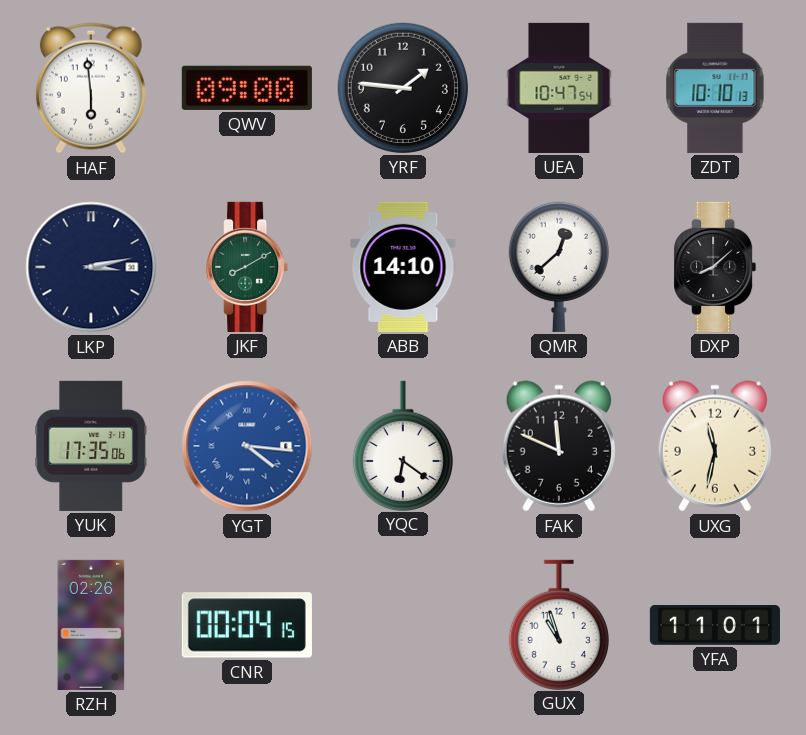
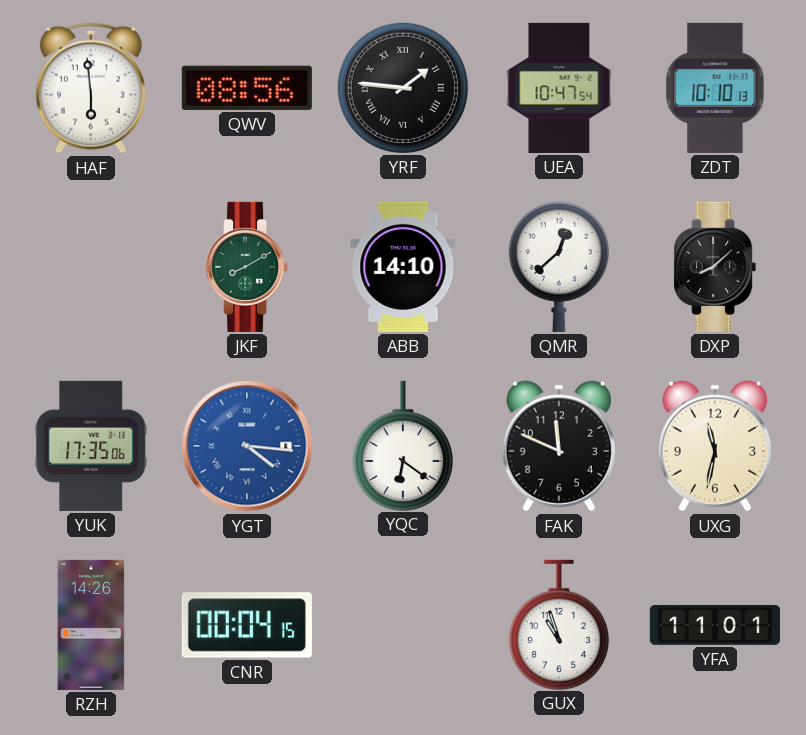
QWV: 09:00 -> 08:56
YRF numerals: Arabic -> Roman
LKP: 3:13 -> none
RZH: 02:26 -> 14:26
